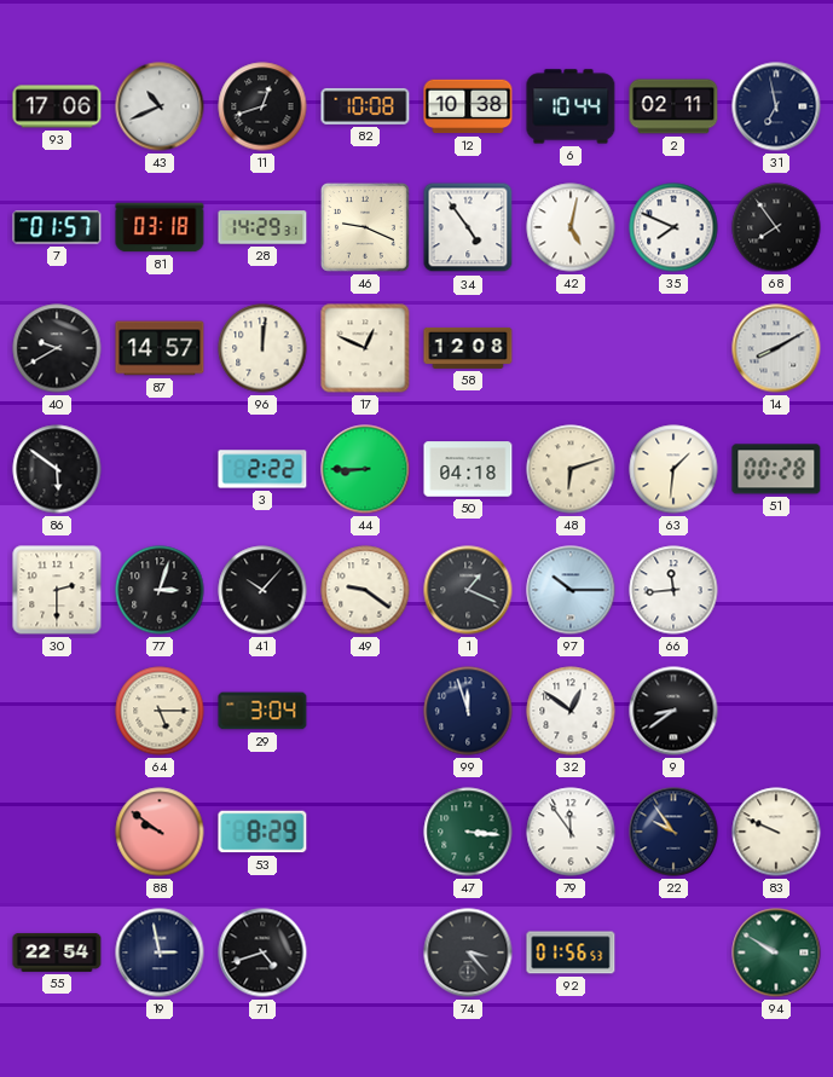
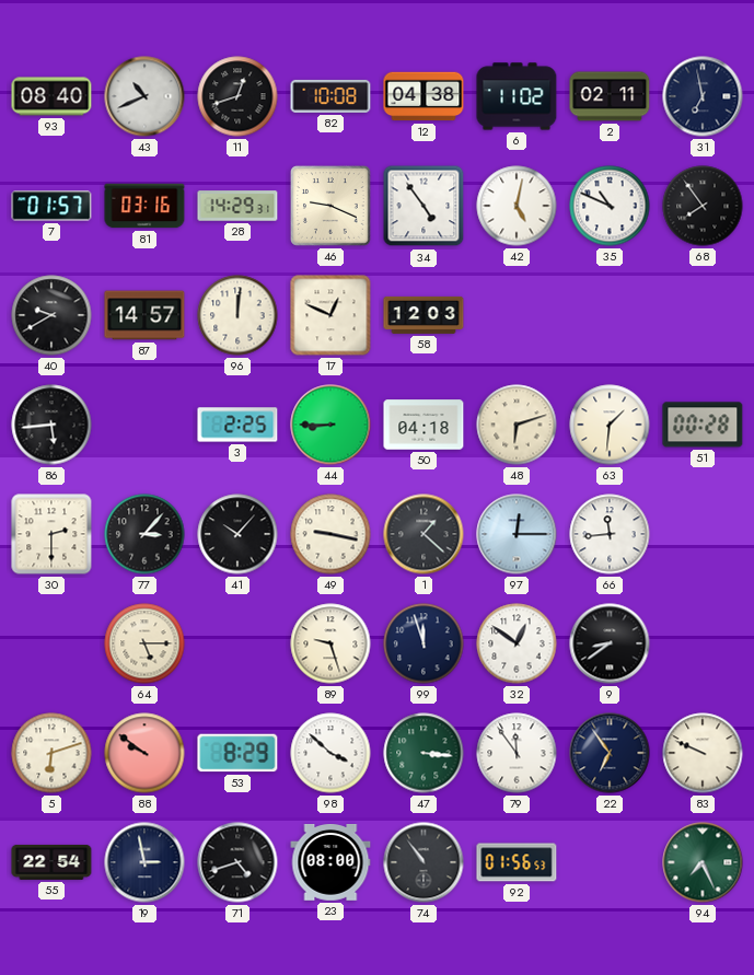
93: 17:06 -> 08:40
12: 10:38 -> 04:38
6: 10:44 -> 11:02
81: 03:18 -> 03:16
35: 7:49 -> 10:49
58: 12:08 -> 12:03
14: 8:10 -> none
86: 5:51 -> 5:44
3: 2:22 -> 2:25
77: 3:03 -> 3:07
49: 9:21 -> 9:17
1: 1:19 -> 1:22
97: 10:15 -> 12:15
29: 3:04 -> none
89: none -> 9:27
5: none -> 6:12
98: none -> 3:52
22: 9:54 -> 6:54
23: none -> 08:00
74: 3:23 -> 10:54
94: 9:50 -> 7:26
